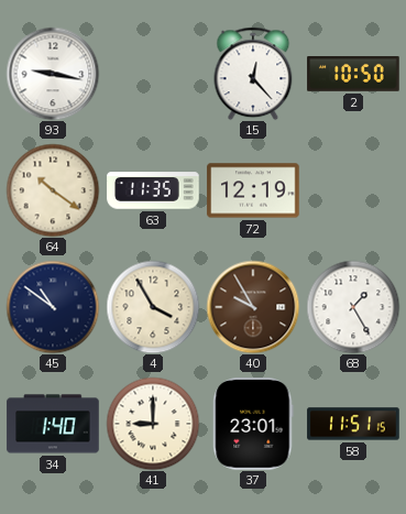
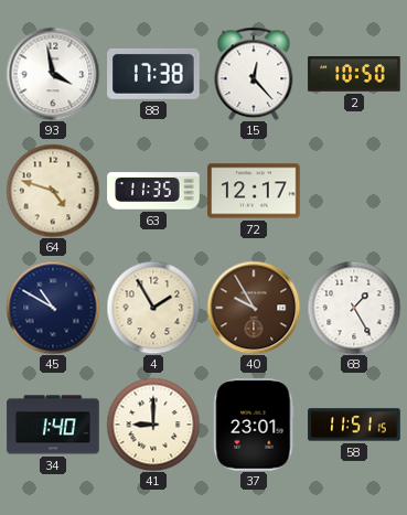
93: 9:17 -> 3:58
88: none -> 17:38
64: 10:21 -> 4:48
72: 12:19 -> 12:17
45: 10:51 -> 10:50
4: 3:55 -> 1:55
